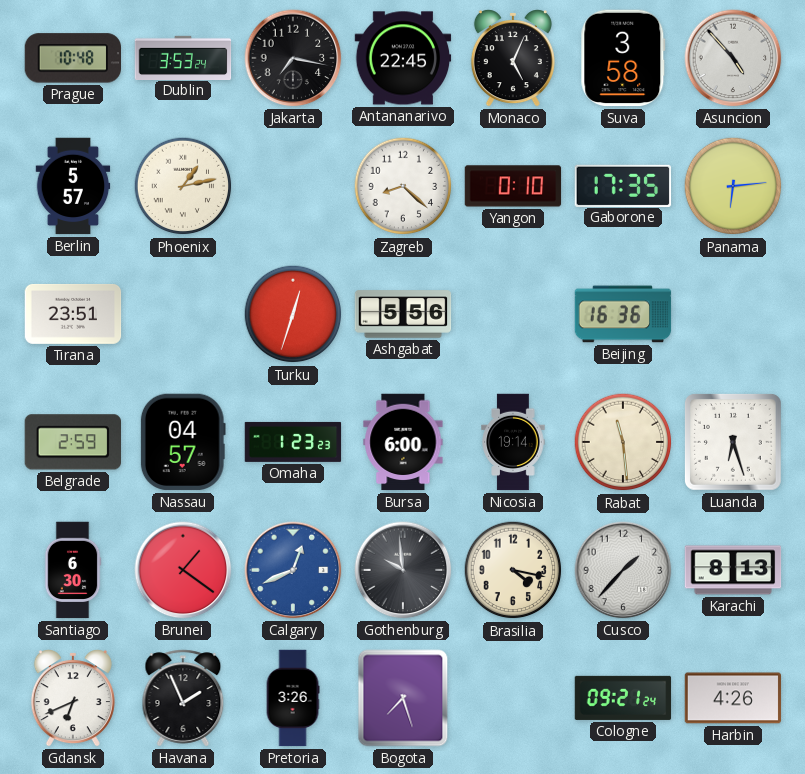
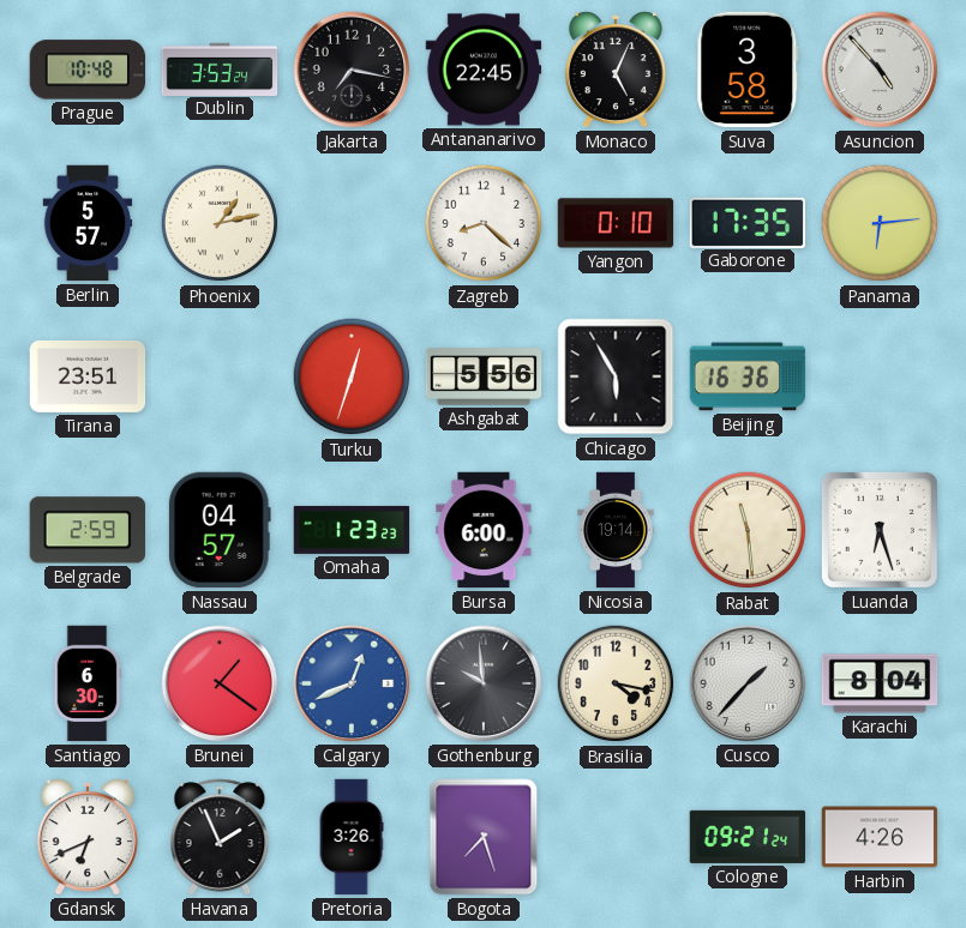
Chicago: none -> 5:55
Karachi: 8:13 -> 8:04
